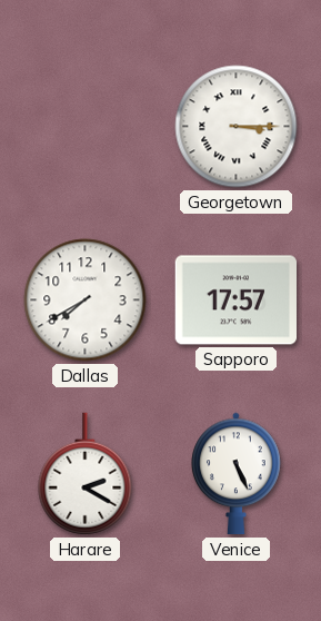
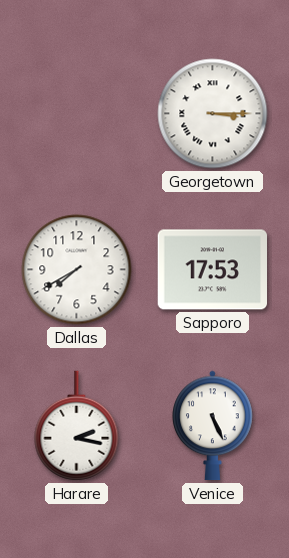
Sapporo: 17:57 -> 17:53
Harare: 2:20 -> 2:17
